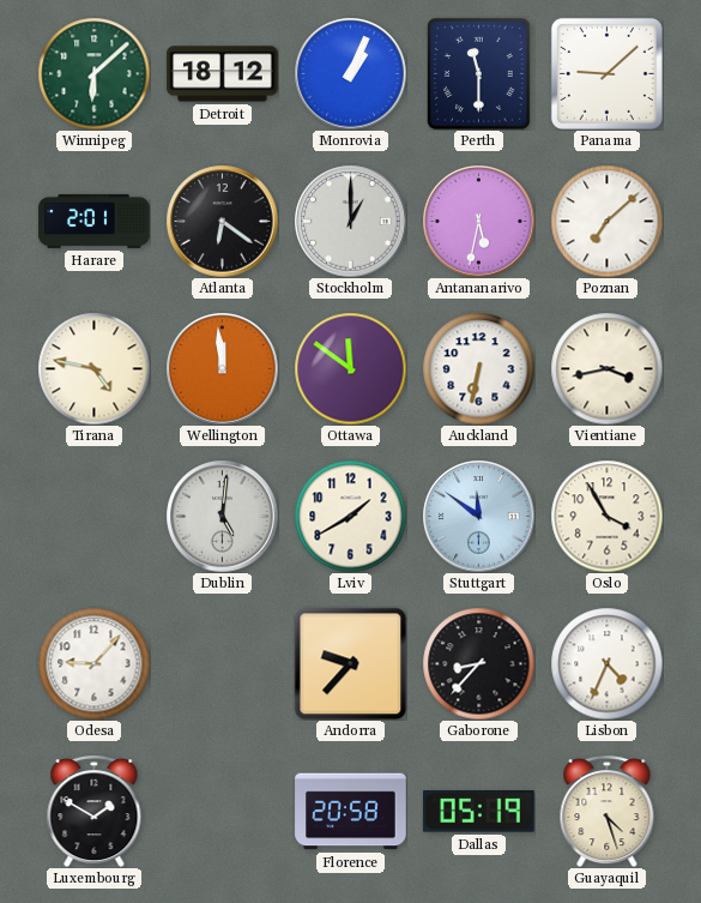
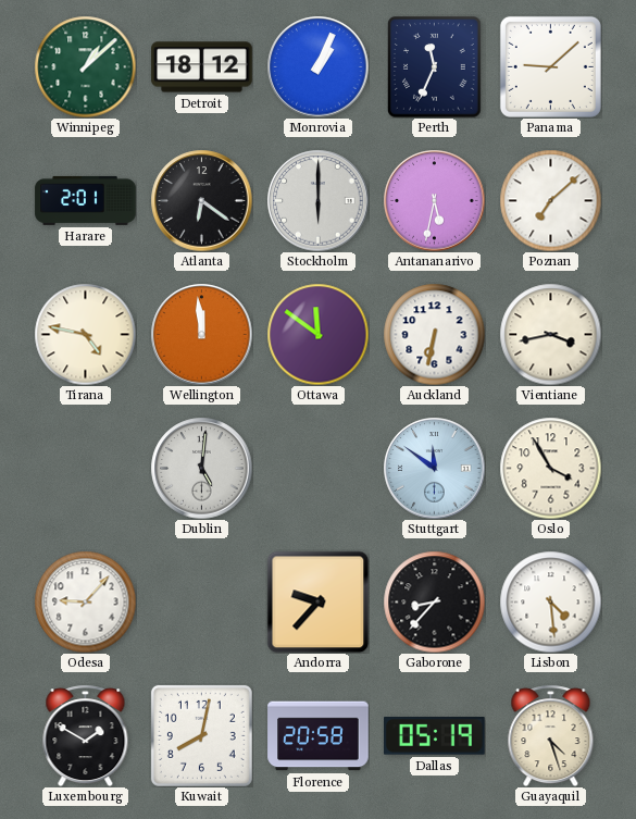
Winnipeg: 6:08 -> 1:08
Perth: 11:30 -> 11:34
Stockholm: 1:00 -> 6:00
Lviv: 1:40 -> none
Lisbon: 4:34 -> 4:29
Kuwait: none -> 8:02
